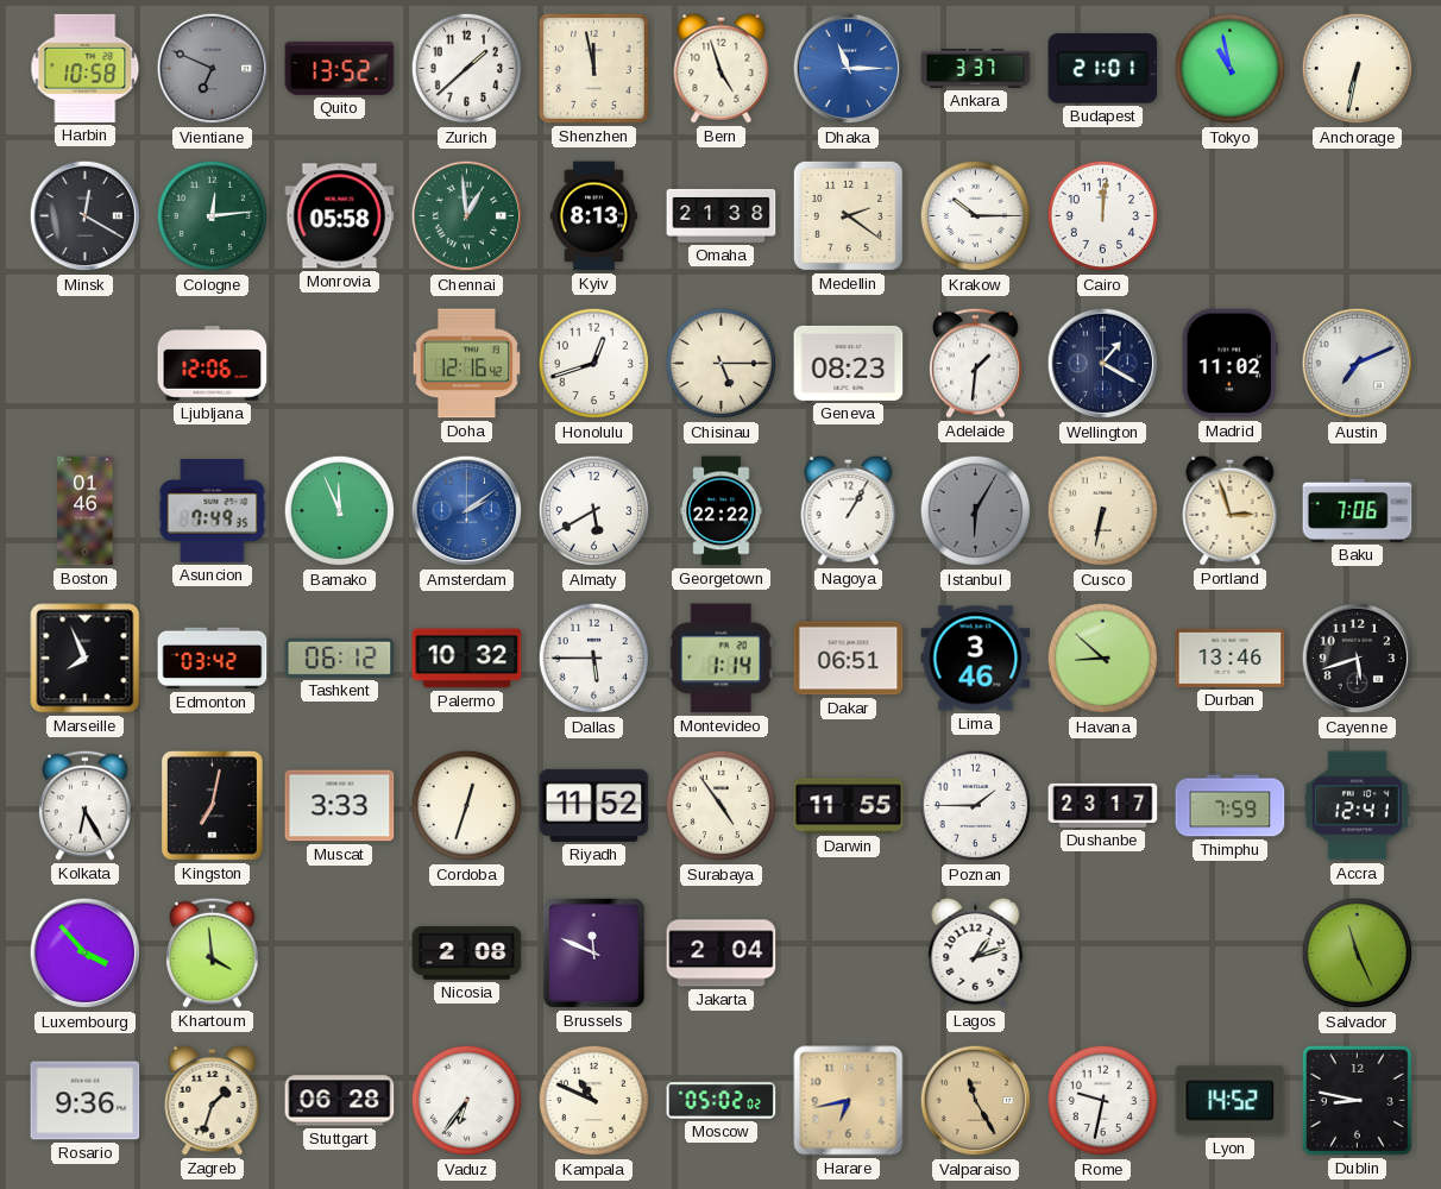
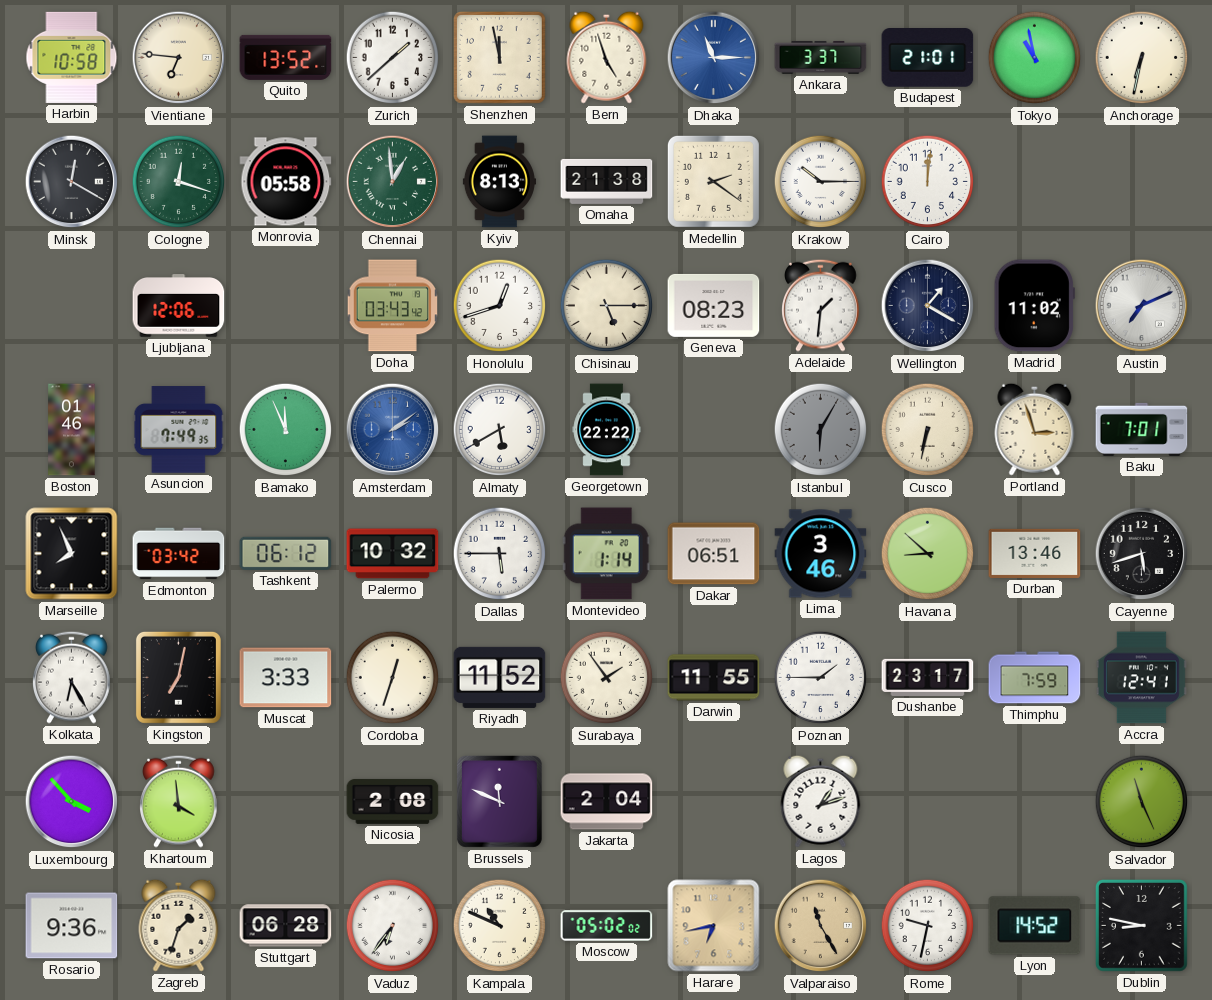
Vientiane: 6:49 -> 6:46
Vientiane dial: grey -> cream
Cologne: 12:14 -> 12:18
Doha: 12:16 -> 03:43
Nagoya: 1:05 -> none
Baku: 7:06 -> 7:01
Surabaya: 4:54 -> 1:54
